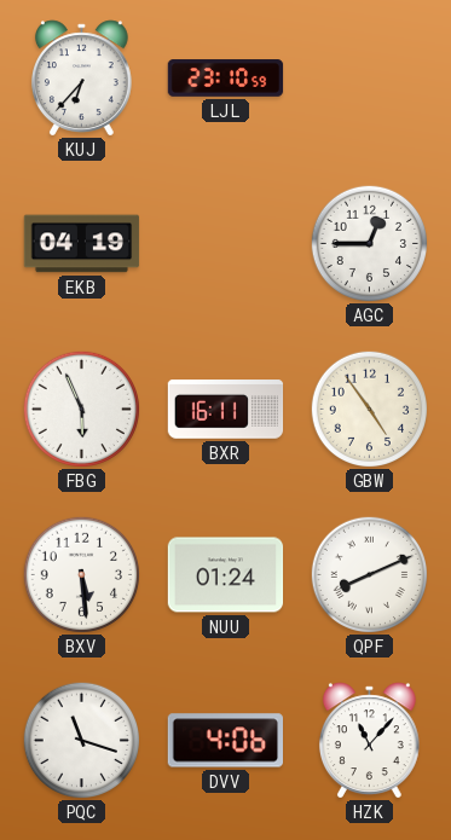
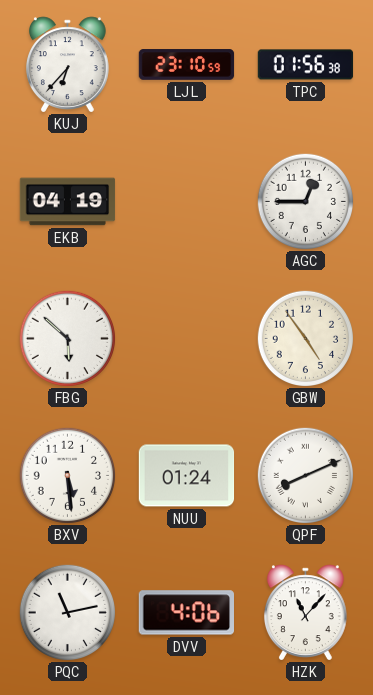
TPC: none -> 01:56
FBG: 5:56 -> 5:52
BXR: 16:11 -> none
PQC: 11:18 -> 11:13
